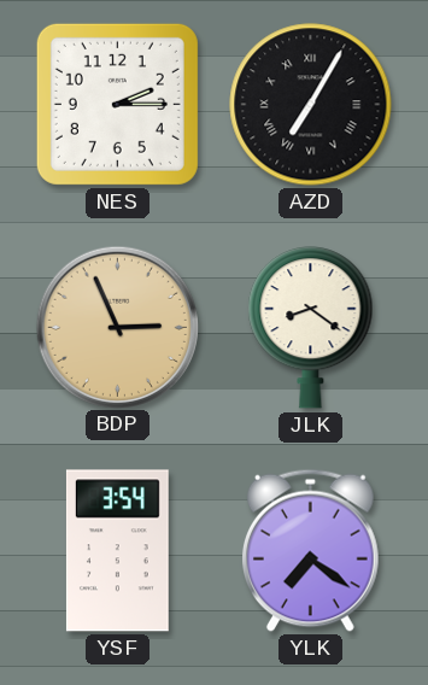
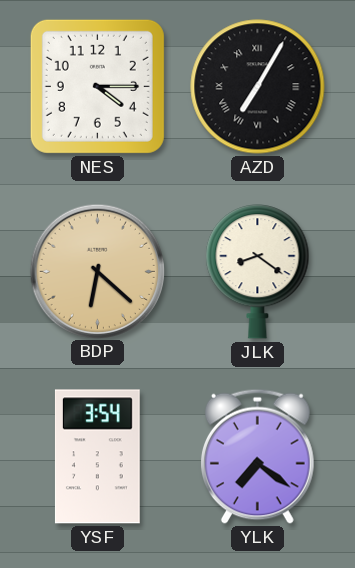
NES: 2:15 -> 4:15
BDP: 2:56 -> 6:22
